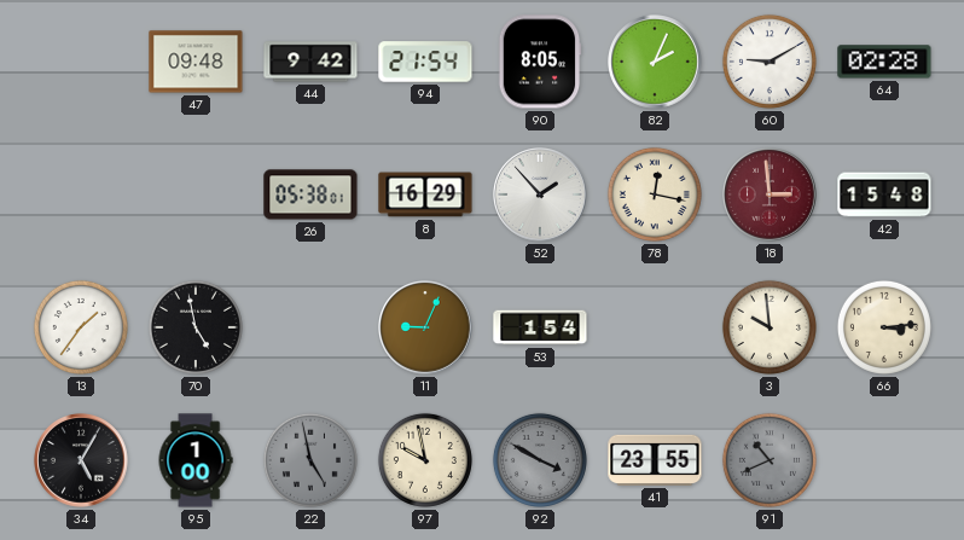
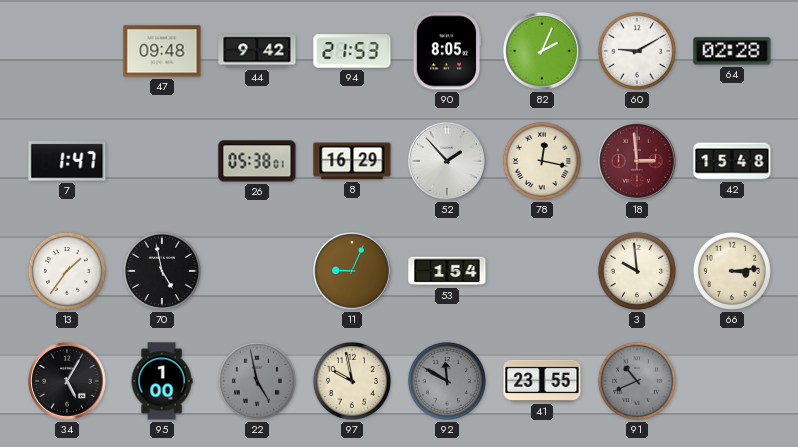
94: 21:54 -> 21:53
7: none -> 1:47
92: 3:50 -> 11:50
